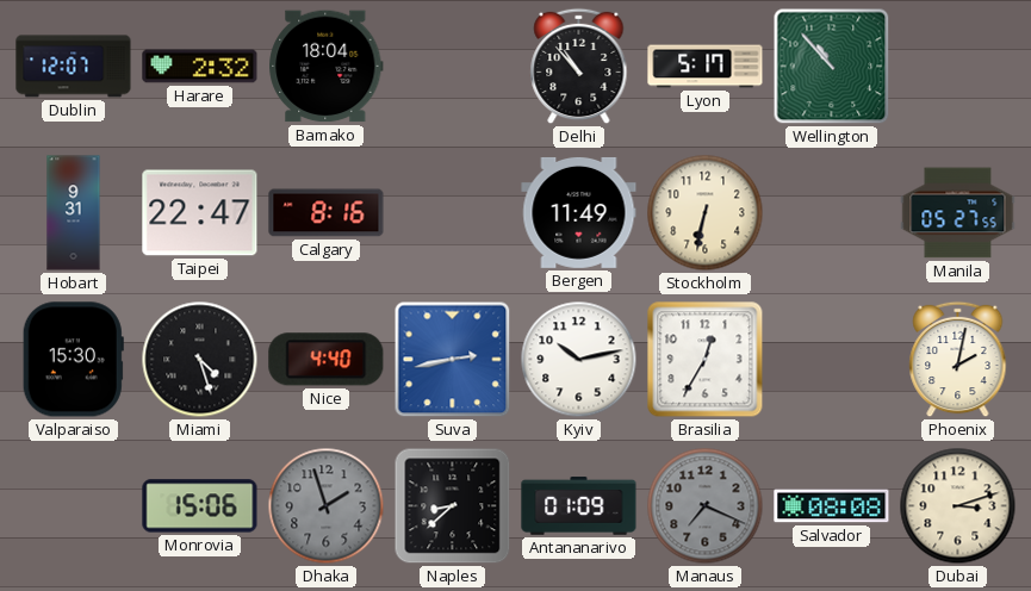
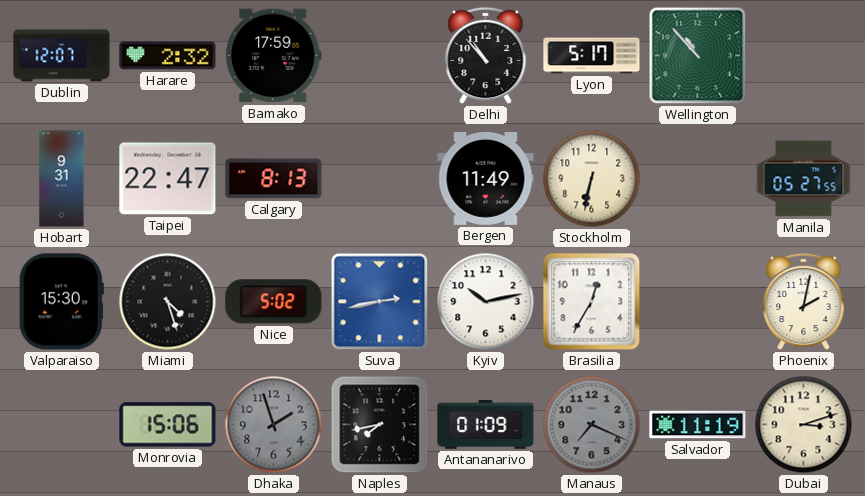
Bamako: 18:04 -> 17:59
Calgary: 8:16 -> 8:13
Nice: 4:40 -> 5:02
Naples: 8:38 -> 7:43
Salvador: 08:08 -> 11:19
